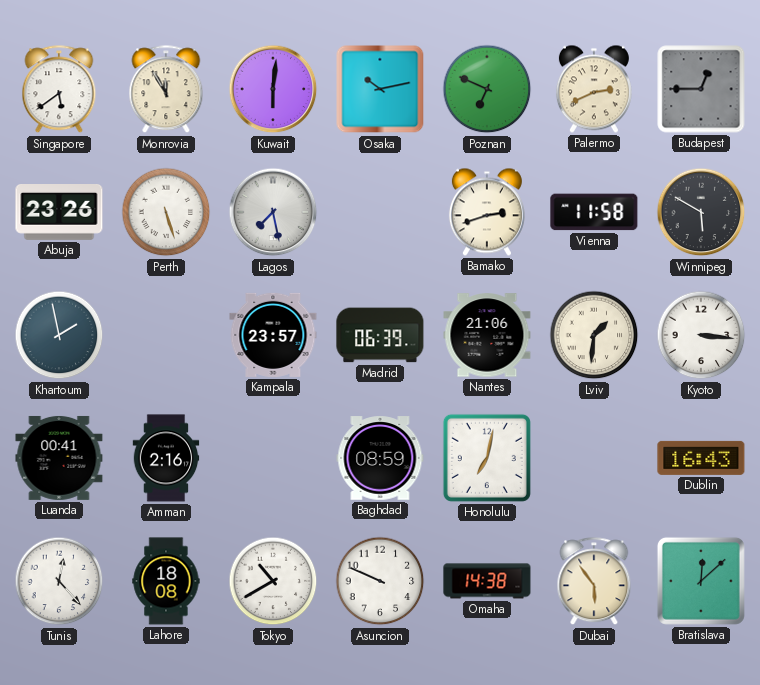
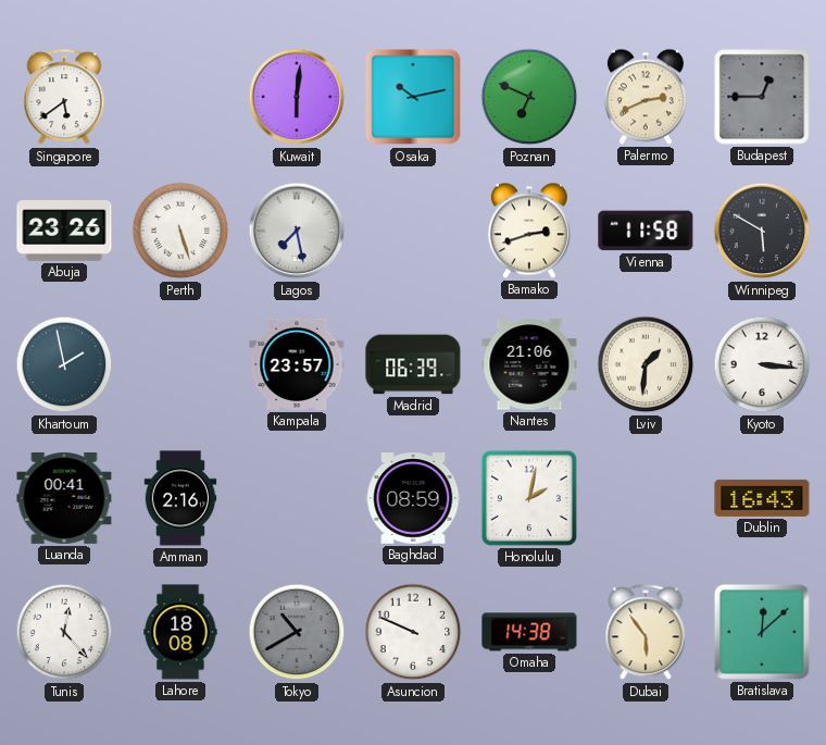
Monrovia: 11:55 -> none
Honolulu: 7:02 -> 2:02
Tokyo dial: white -> grey
